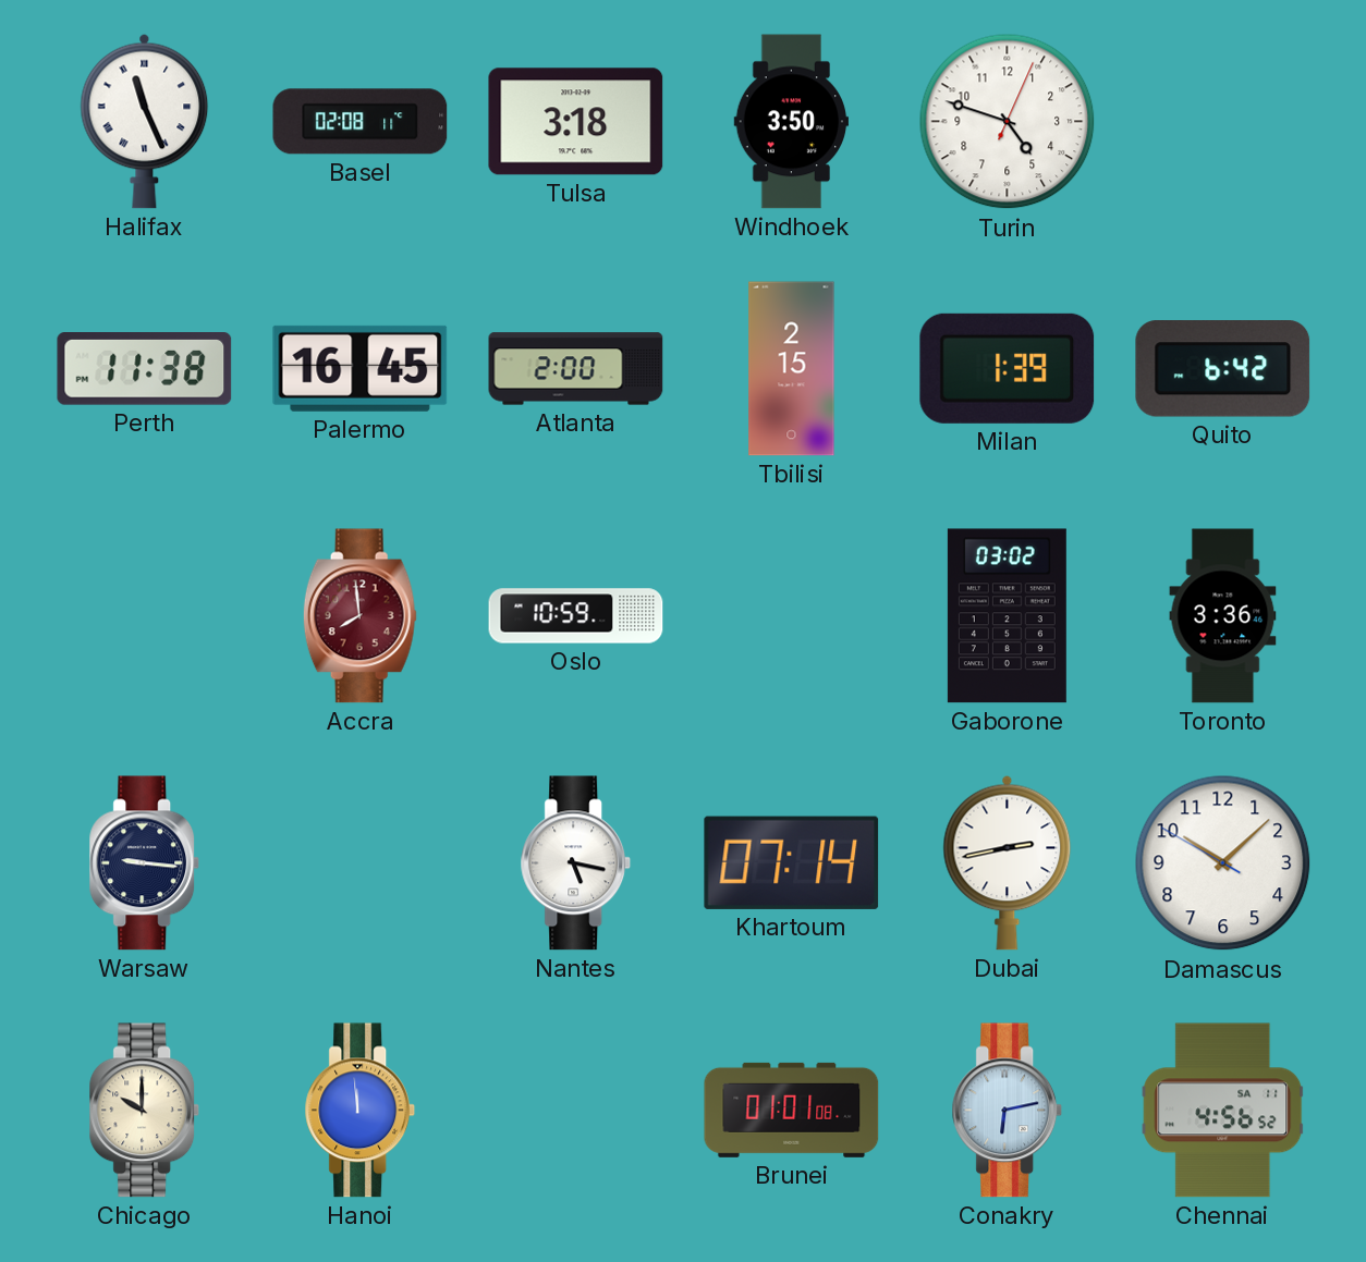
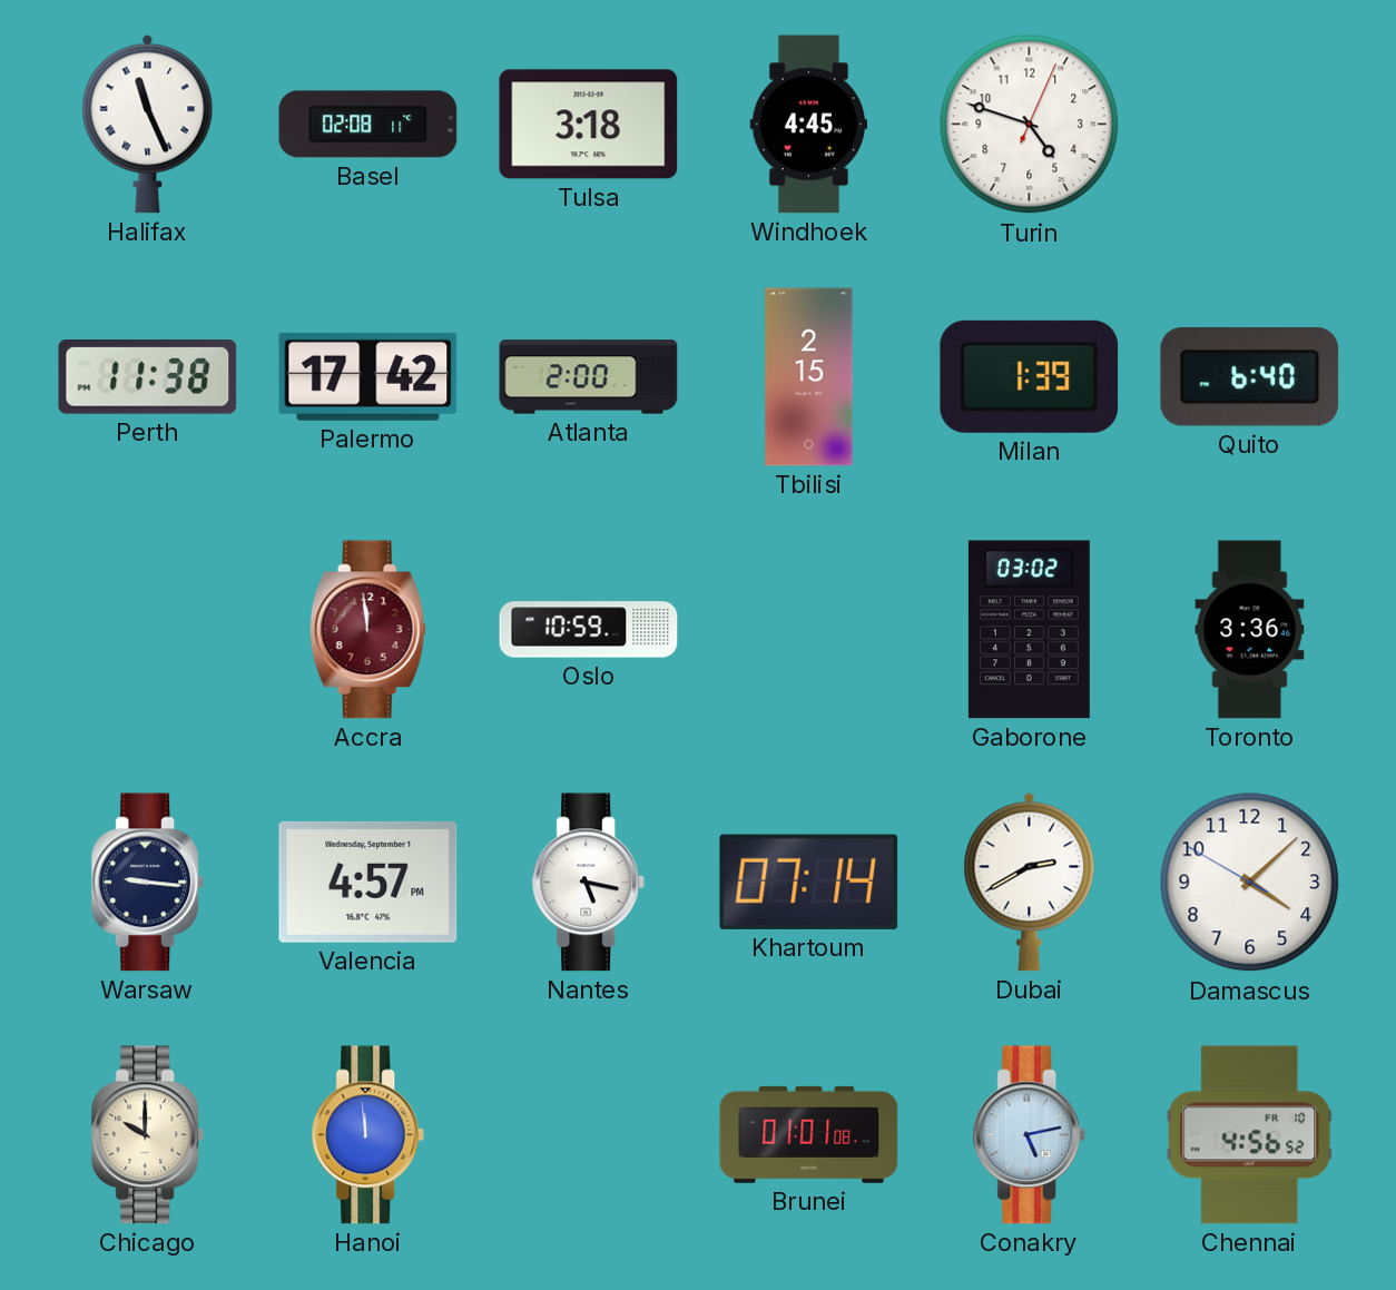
Windhoek: 3:50 -> 4:45
Palermo: 16:45 -> 17:42
Quito: 6:42 -> 6:40
Accra: 7:59 -> 11:59
Valencia: none -> 4:57
Dubai: 2:43 -> 2:40
Damascus: 10:07 -> 4:07
Conakry: 6:13 -> 5:13
Chennai date: SA 11 -> FR 10
